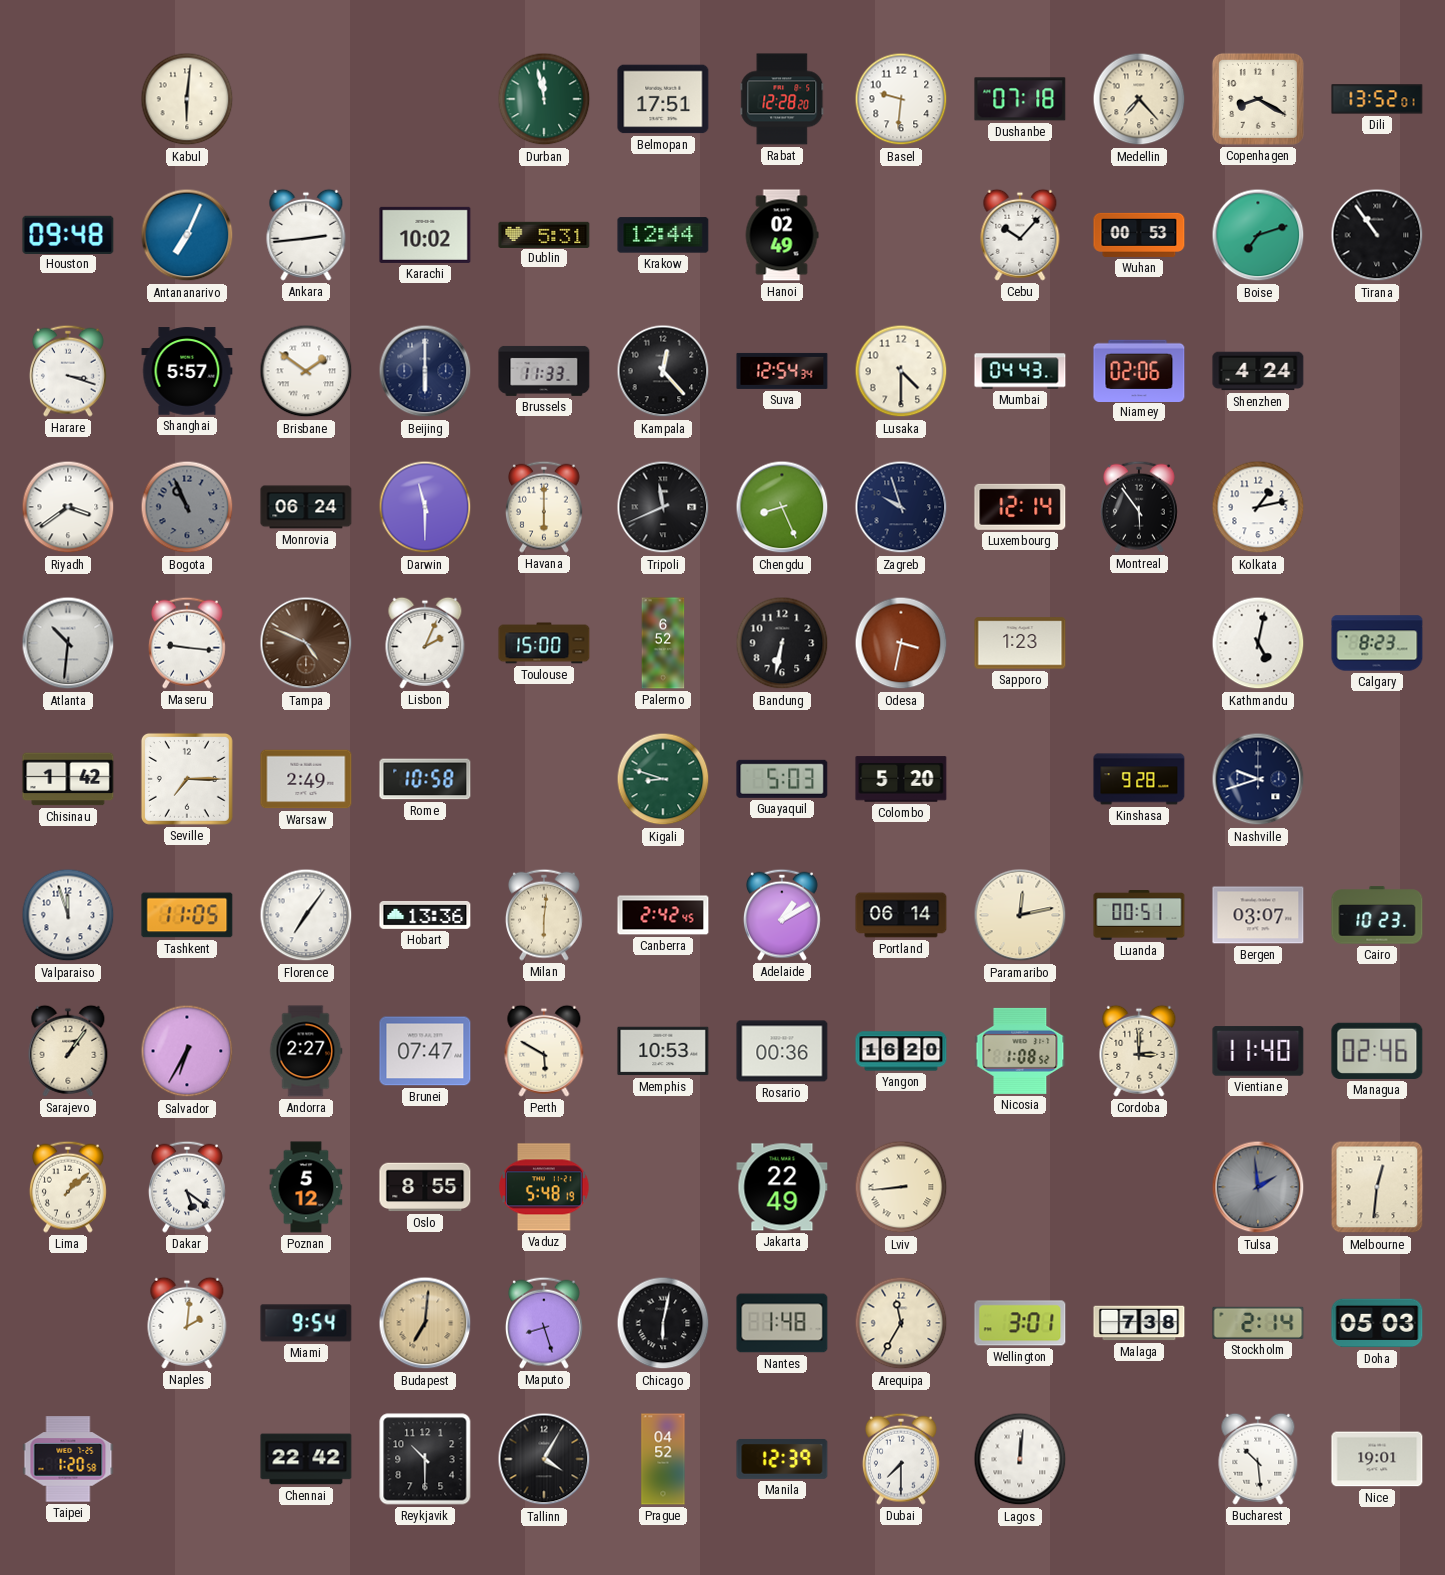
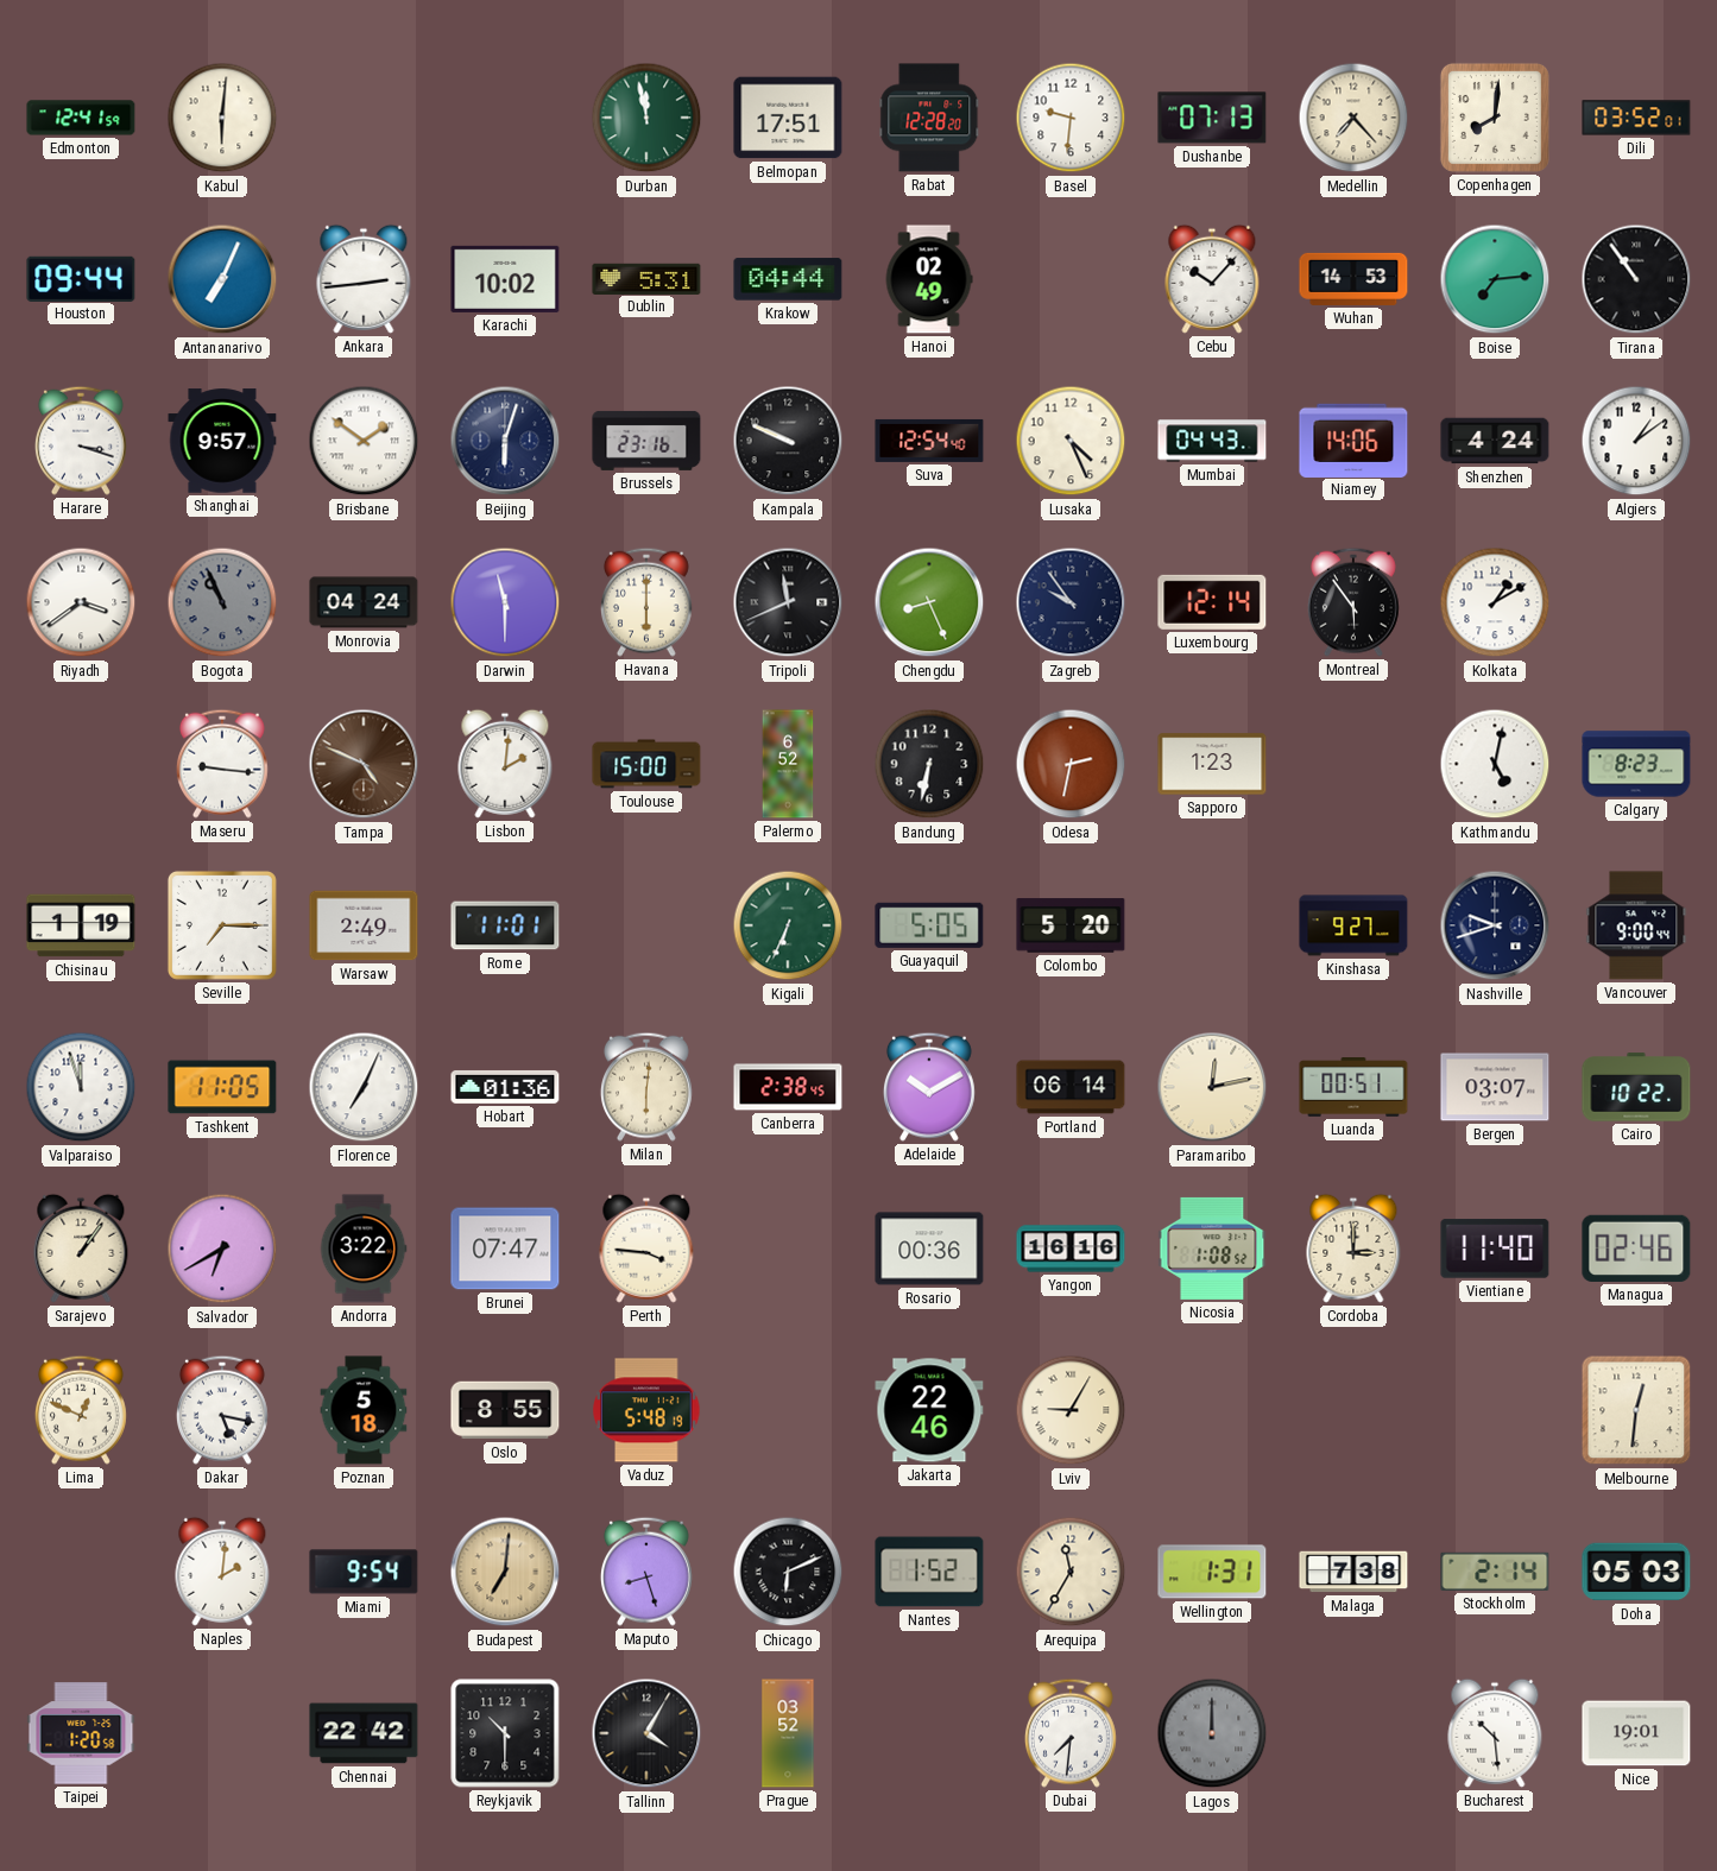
Edmonton: none -> 12:41
Dushanbe: 07:18 -> 07:13
Copenhagen: 8:20 -> 8:01
Dili: 13:52 -> 03:52
Houston: 09:48 -> 09:44
Krakow: 12:44 -> 04:44
Wuhan: 00:53 -> 14:53
Boise: 7:12 -> 7:14
Shanghai: 5:57 -> 9:57
Beijing: 6:00 -> 6:03
Brussels: 11:33 -> 23:16
Kampala: 12:23 -> 9:49
Suva: 12:54:34 -> 12:54:40
Lusaka: 4:30 -> 4:26
Niamey: 02:06 -> 14:06
Algiers: none -> 1:09
Monrovia: 06:24 -> 04:24
Zagreb: 9:57 -> 9:54
Kolkata: 1:13 -> 1:10
Atlanta: 10:31 -> none
Lisbon: 2:04 -> 2:01
Odesa: 3:32 -> 2:32
Chisinau: 1:42 -> 1:19
Rome: 10:58 -> 11:01
Kigali: 8:48 -> 6:34
Guayaquil: 5:03 -> 5:05
Kinshasa: 9:28 -> 9:27
Vancouver: none -> 9:00
Florence: 7:06 -> 7:04
Hobart: 13:36 -> 01:36
Canberra: 2:42 -> 2:38
Adelaide: 1:10 -> 10:10
Cairo: 10:23 -> 10:22
Salvador: 6:35 -> 6:40
Andorra: 2:27 -> 3:22
Perth: 5:50 -> 3:46
Memphis: 10:53 -> none
Yangon: 16:20 -> 16:16
Lima: 1:08 -> 12:49
Dakar: 5:21 -> 5:17
Poznan: 5:12 -> 5:18
Jakarta: 22:49 -> 22:46
Lviv: 8:44 -> 9:05
Tulsa: 1:59 -> none
Chicago: 6:02 -> 6:11
Nantes: 1:48 -> 1:52
Wellington: 3:01 -> 1:31
Prague: 04:52 -> 03:52
Manila: 12:39 -> none
Dubai: 7:30 -> 7:31
Lagos: 12:01 -> 12:00
Lagos dial: white -> grey
